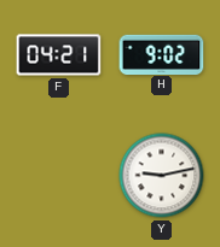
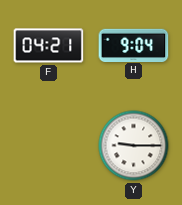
H: 9:02 -> 9:04
Y: 9:13 -> 9:15
